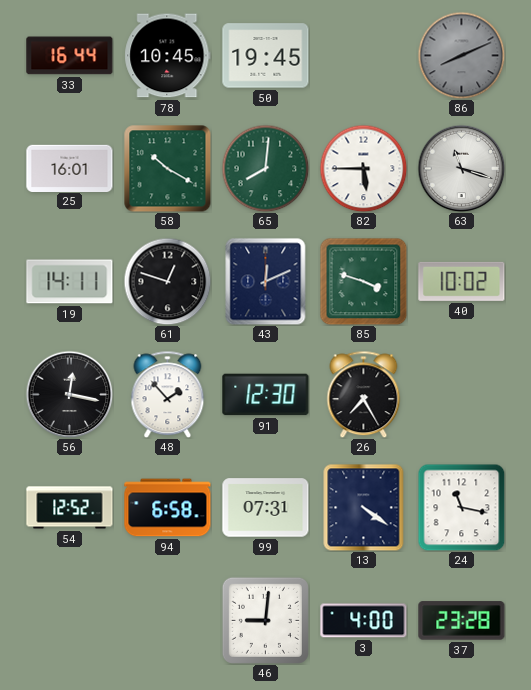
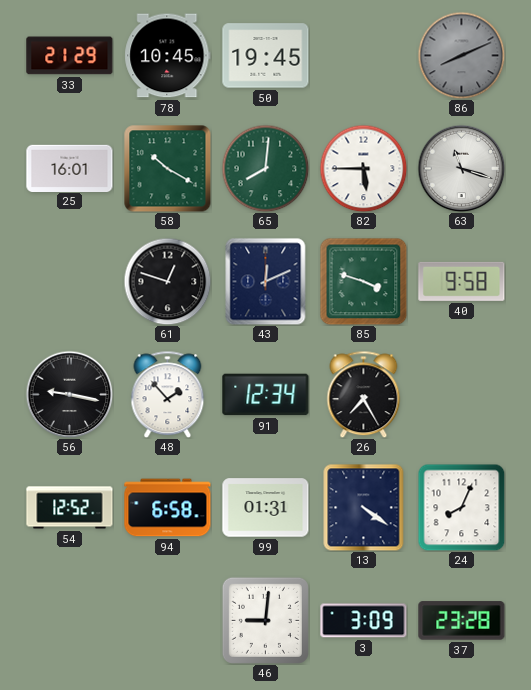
33: 16:44 -> 21:29
19: 14:11 -> none
40: 10:02 -> 9:58
56: 12:17 -> 9:17
91: 12:30 -> 12:34
99: 07:31 -> 01:31
24: 11:17 -> 8:04
3: 4:00 -> 3:09
